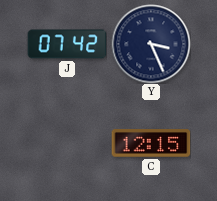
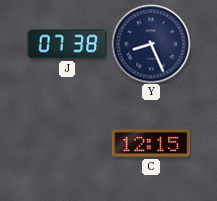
J: 07:42 -> 07:38
Y: 3:26 -> 8:26
